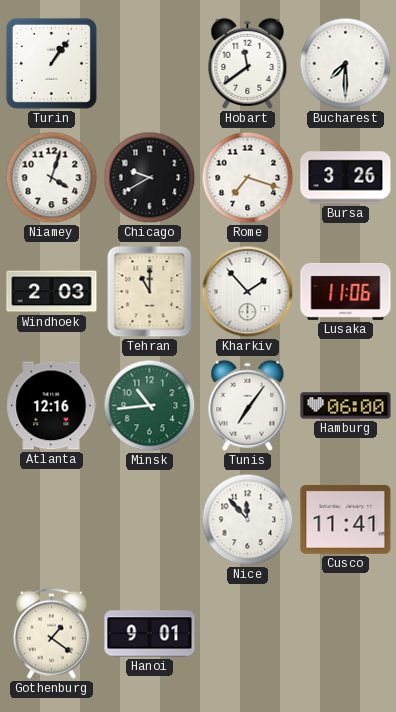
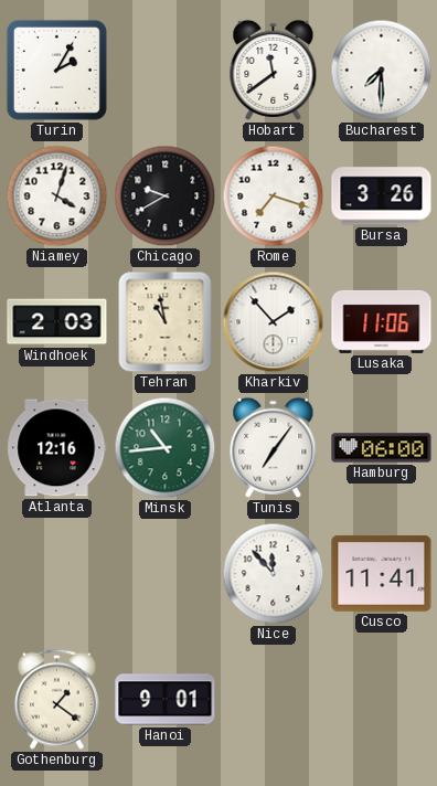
Turin: 1:06 -> 2:05
Tehran: 11:00 -> 10:58
